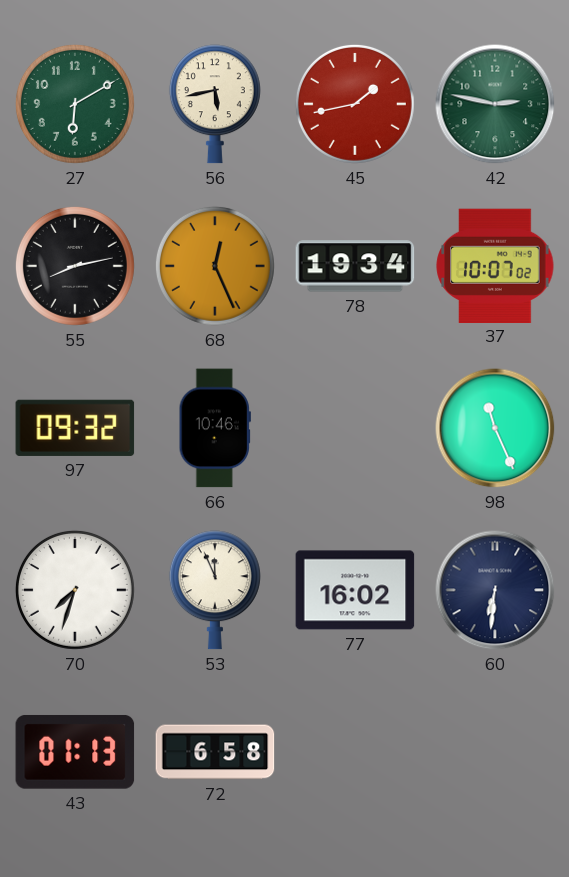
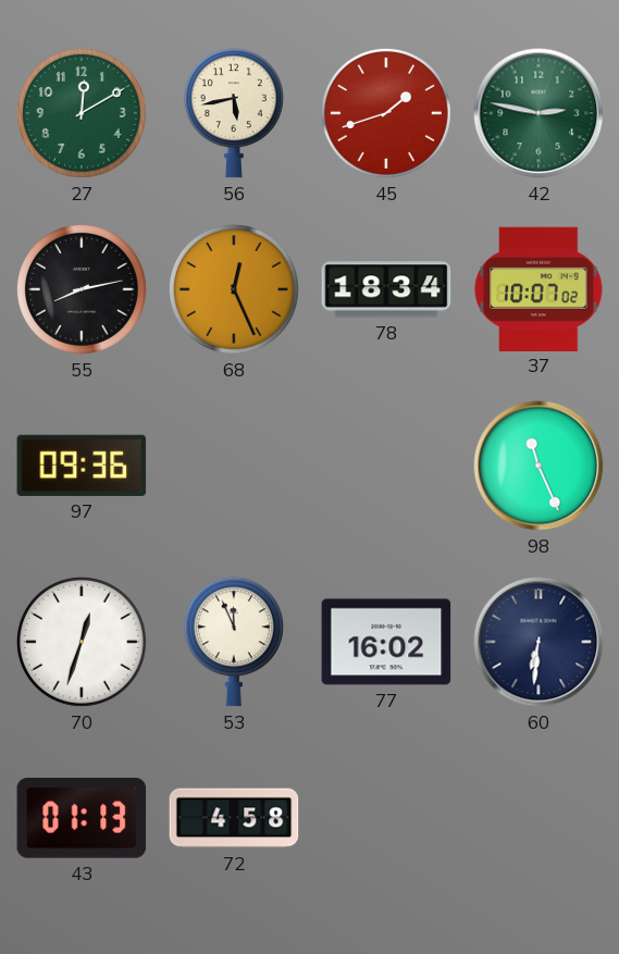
27: 6:10 -> 12:10
45: 1:43 -> 1:42
78: 19:34 -> 18:34
97: 09:32 -> 09:36
66: 10:46 -> none
70: 7:33 -> 12:33
72: 6:58 -> 4:58
